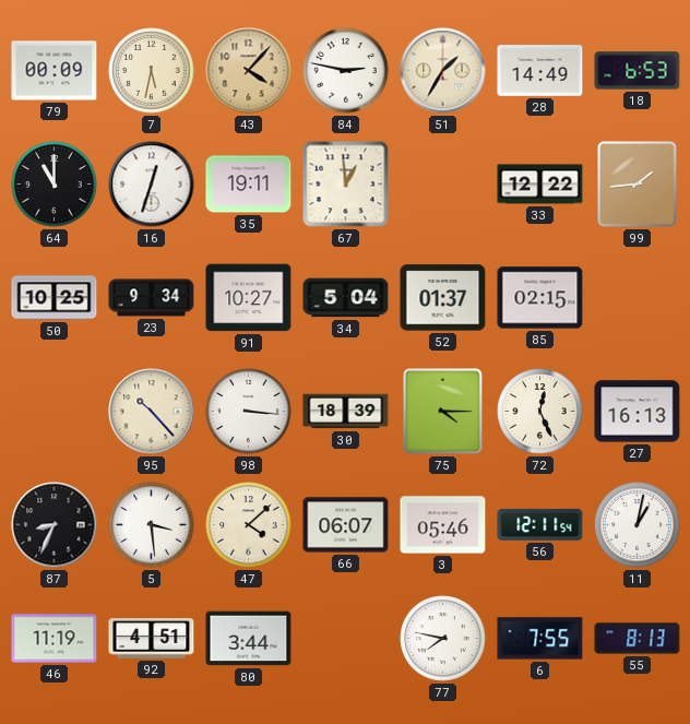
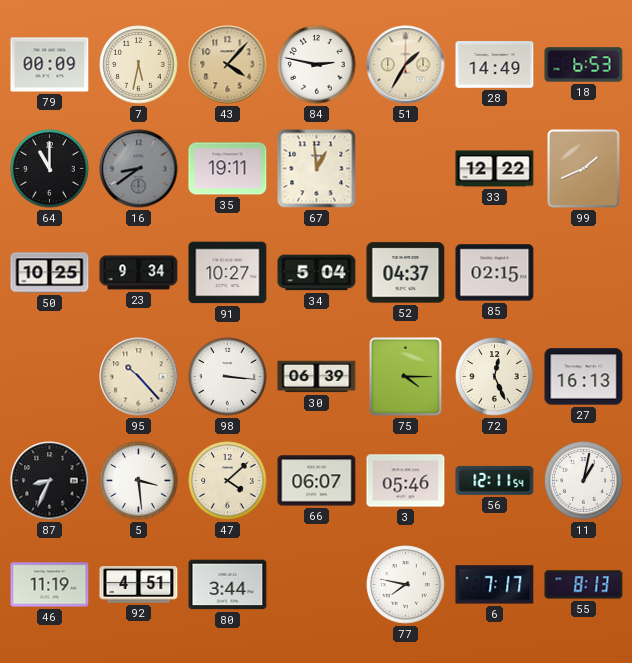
16: 12:33 -> 8:39
16 dial: white -> grey
99: 1:44 -> 1:41
52: 01:37 -> 04:37
30: 18:39 -> 06:39
6: 7:55 -> 7:17
